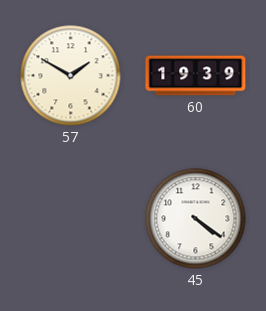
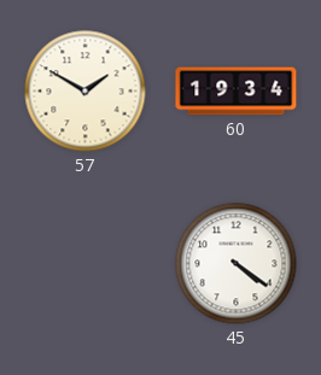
60: 19:39 -> 19:34
